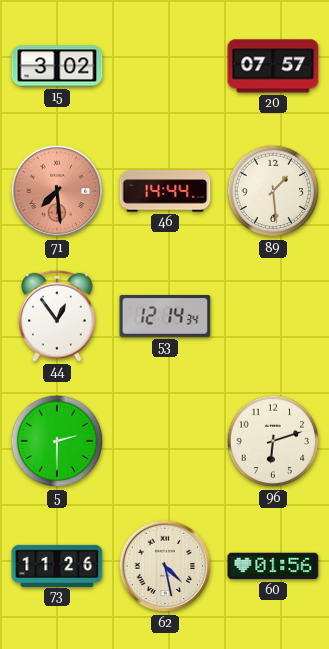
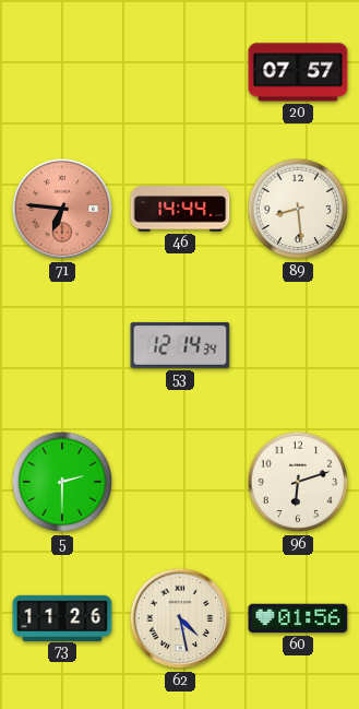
15: 3:02 -> none
71: 7:29 -> 6:46
89: 1:29 -> 8:29
44: 12:54 -> none
